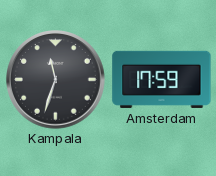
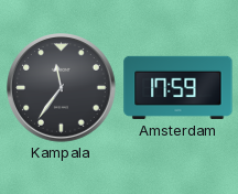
Kampala: 11:33 -> 11:36
